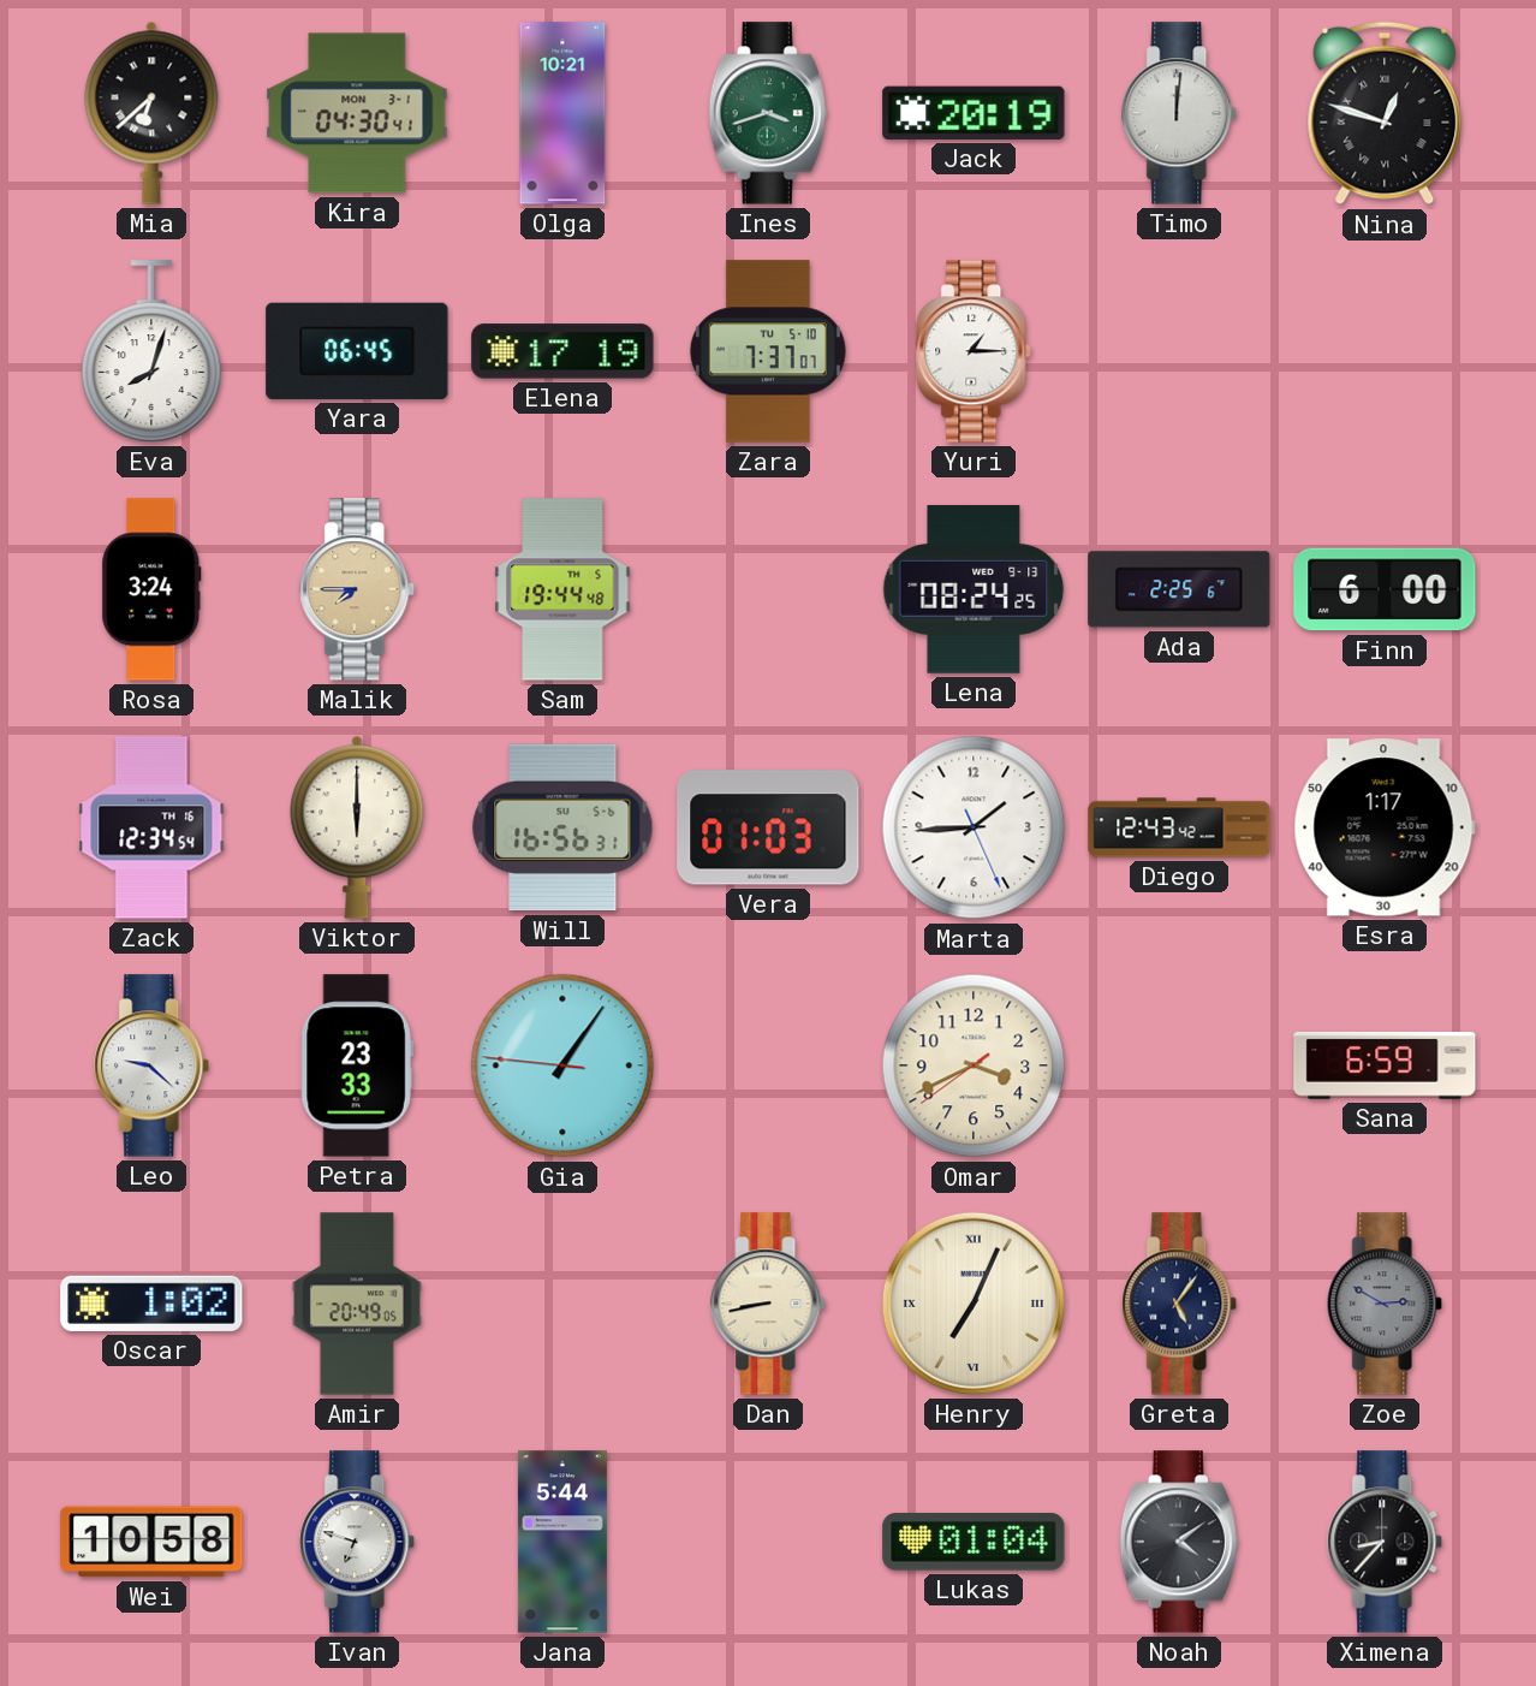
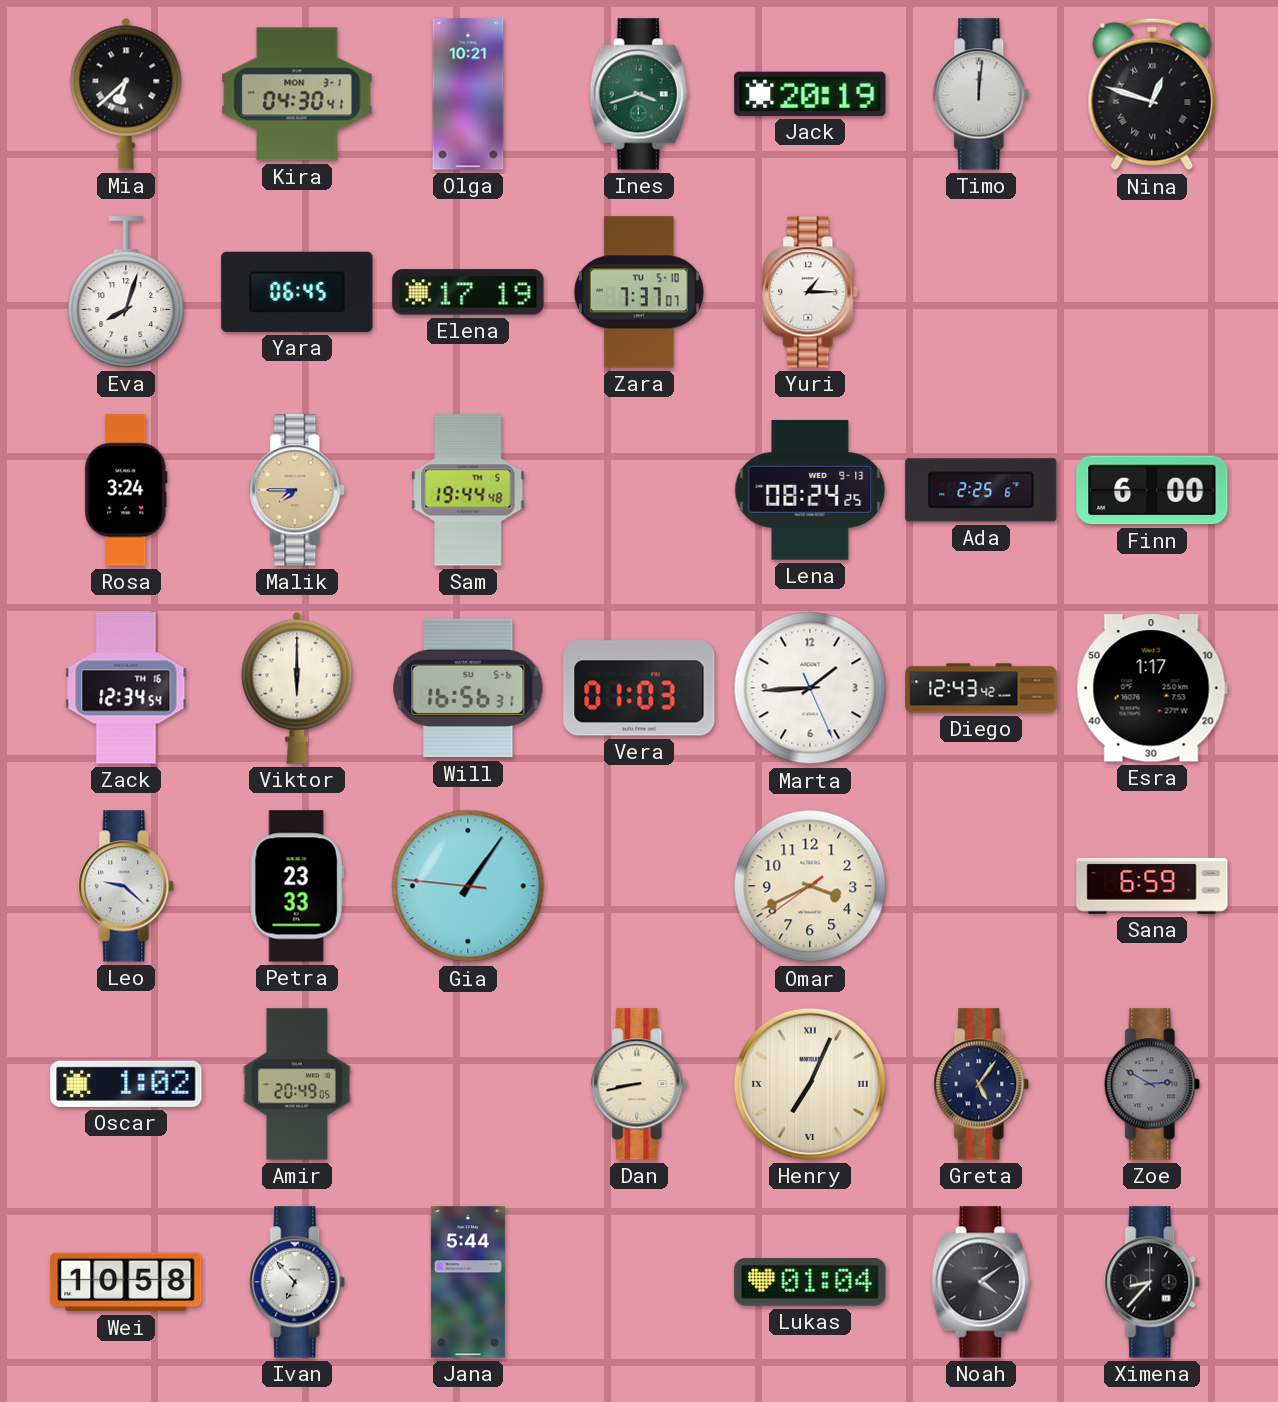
Ivan: 6:48 -> 6:53
